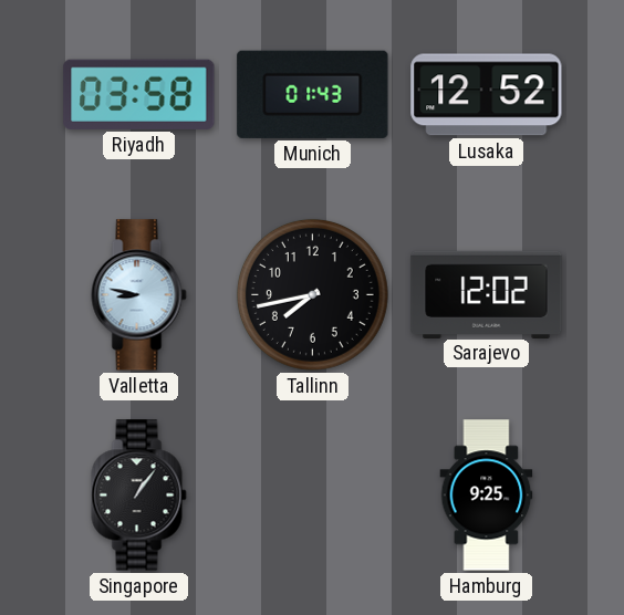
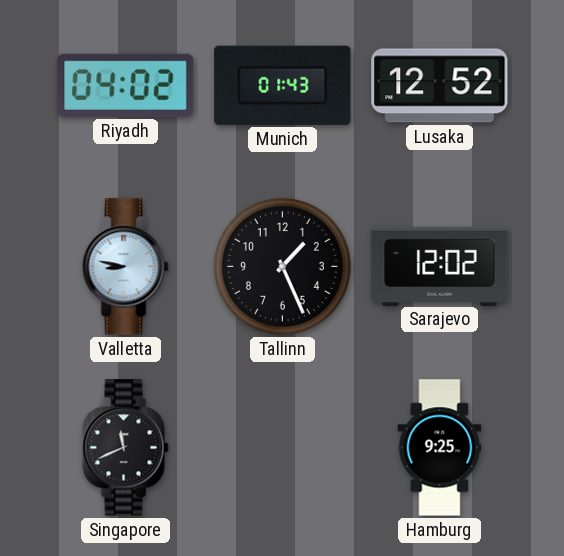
Riyadh: 03:58 -> 04:02
Tallinn: 7:43 -> 1:26
Singapore: 1:06 -> 11:41
